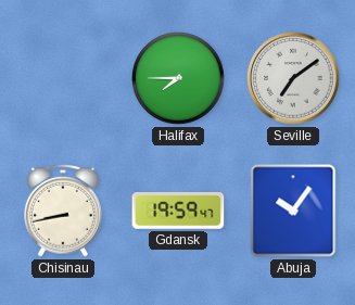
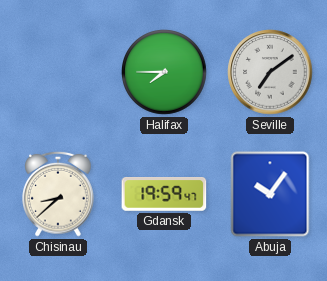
Chisinau: 8:43 -> 8:38
